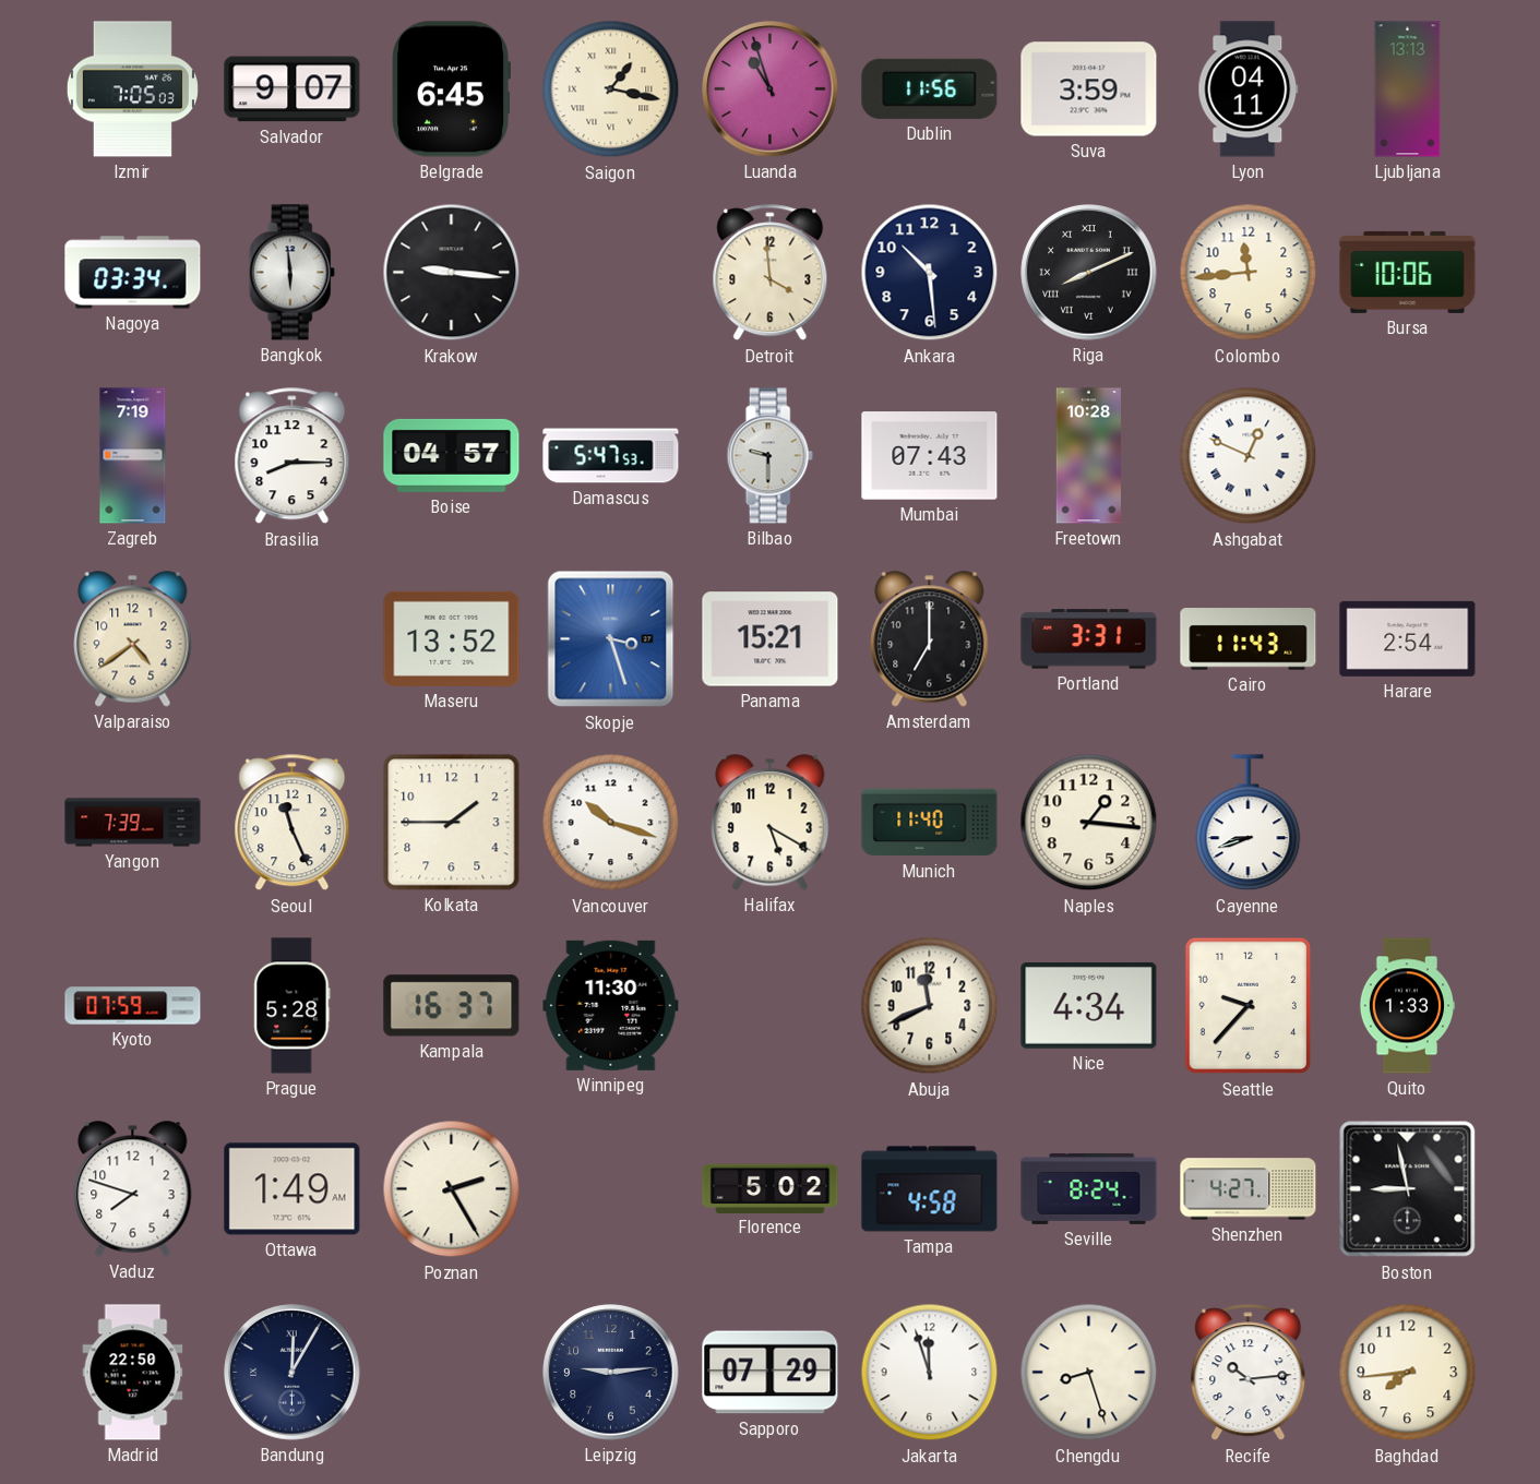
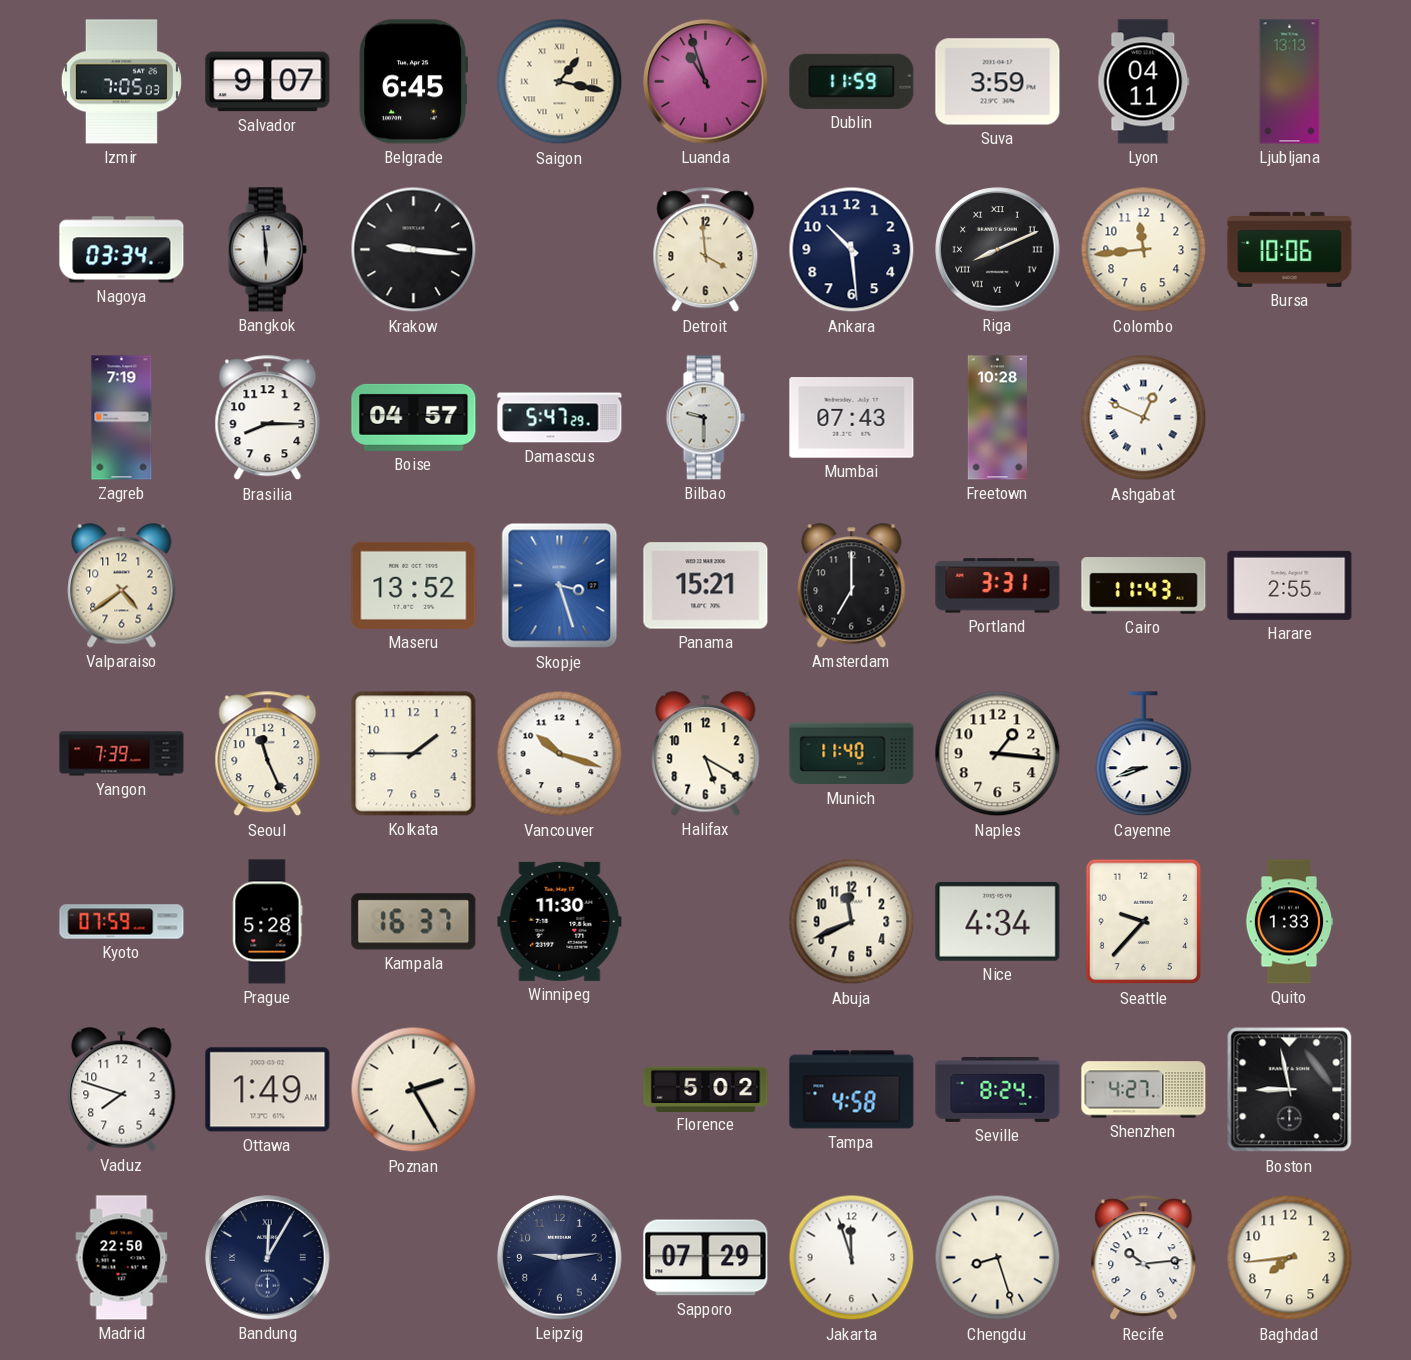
Dublin: 11:56 -> 11:59
Damascus: 5:47:53 -> 5:47:29
Harare: 2:54 -> 2:55
